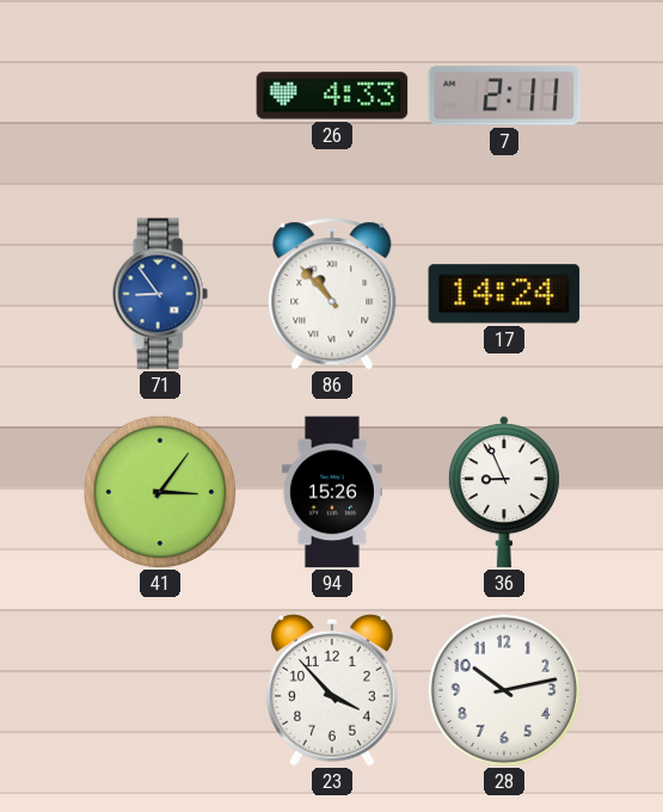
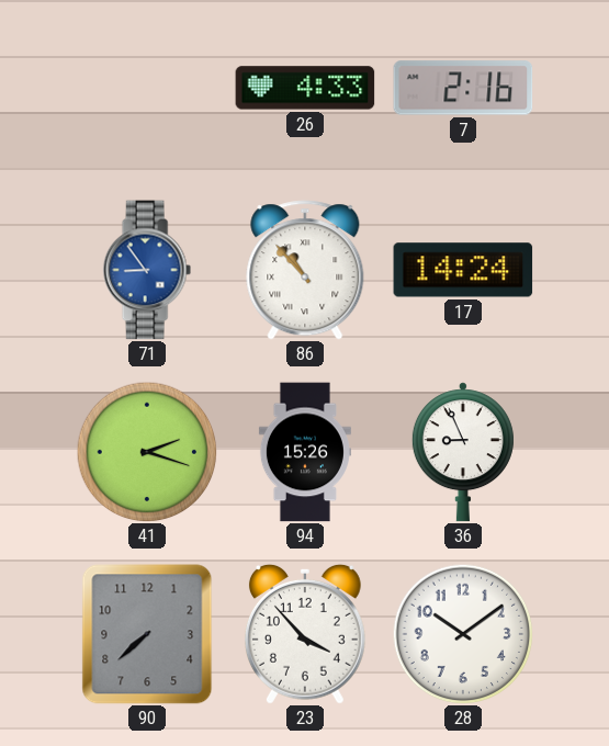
7: 2:11 -> 2:16
41: 3:06 -> 2:18
90: none -> 7:38
28: 10:13 -> 10:09
